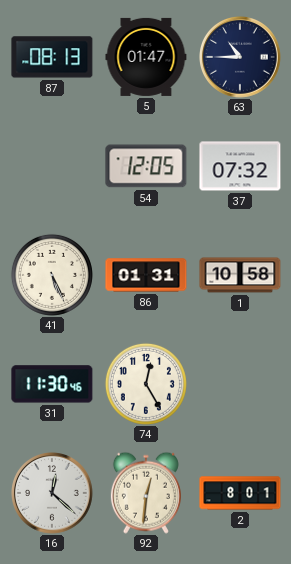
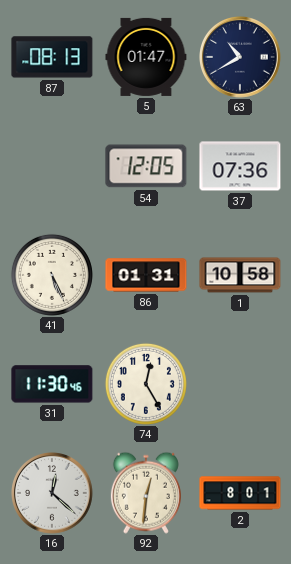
63: 10:45 -> 10:40
37: 07:32 -> 07:36
